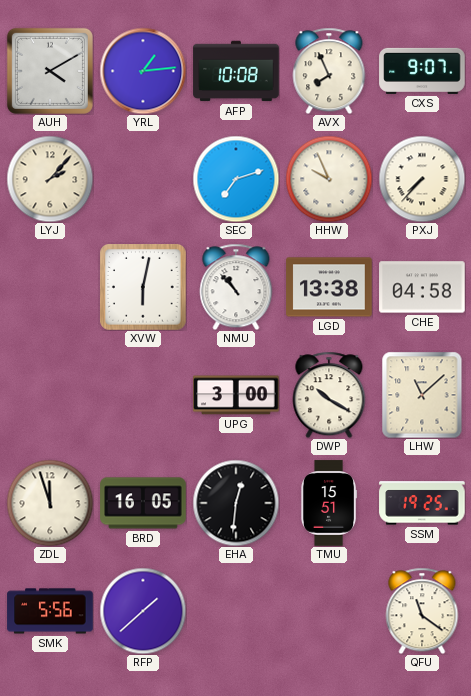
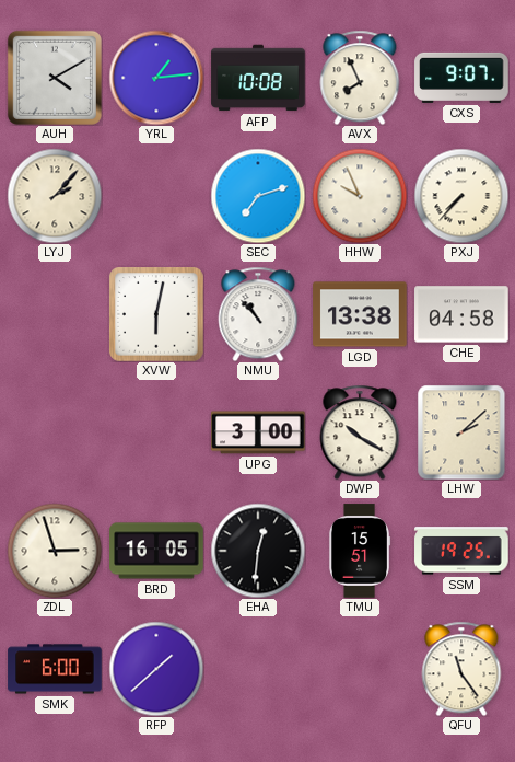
LHW: 11:08 -> 2:08
ZDL: 11:57 -> 2:57
SMK: 5:56 -> 6:00
QFU: 11:21 -> 11:24
